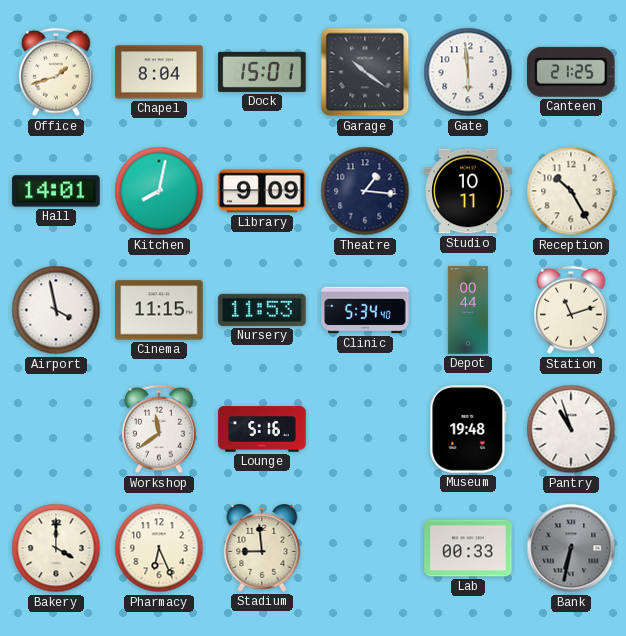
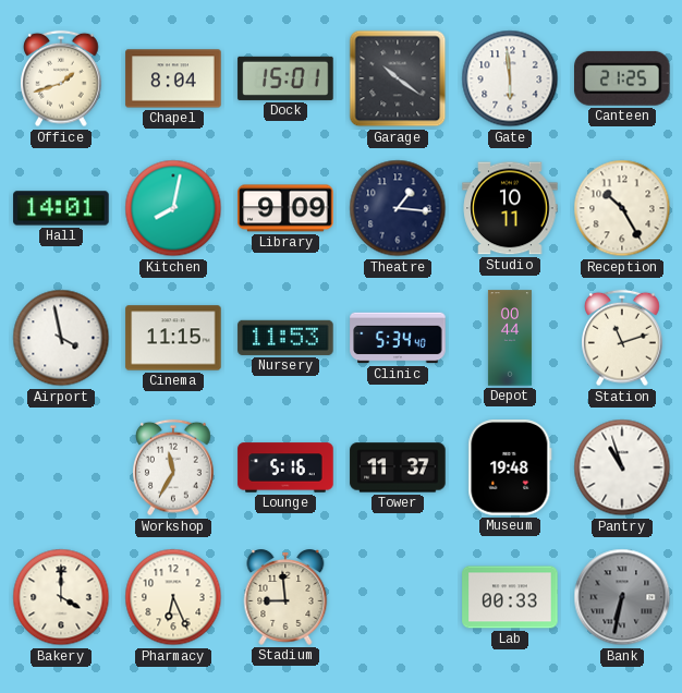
Workshop: 11:39 -> 11:35
Tower: none -> 11:37
